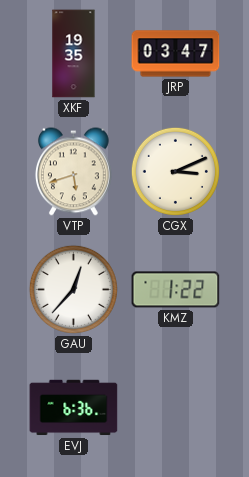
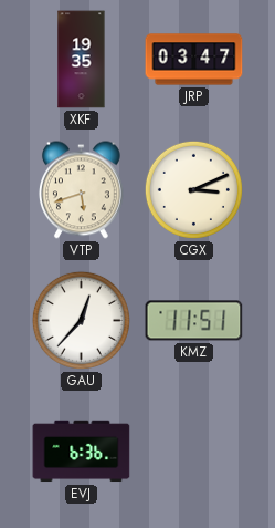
KMZ: 1:22 -> 11:51
